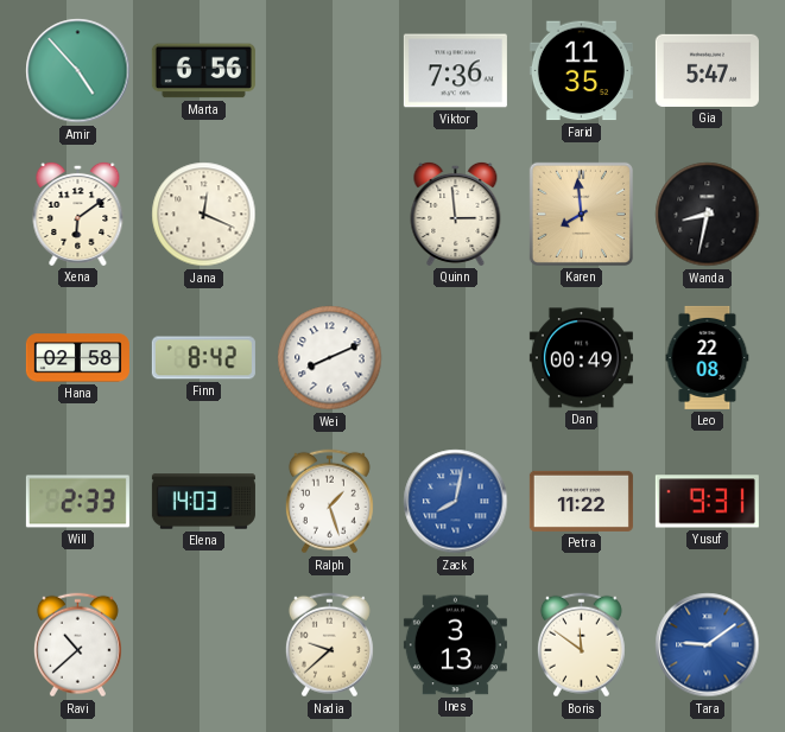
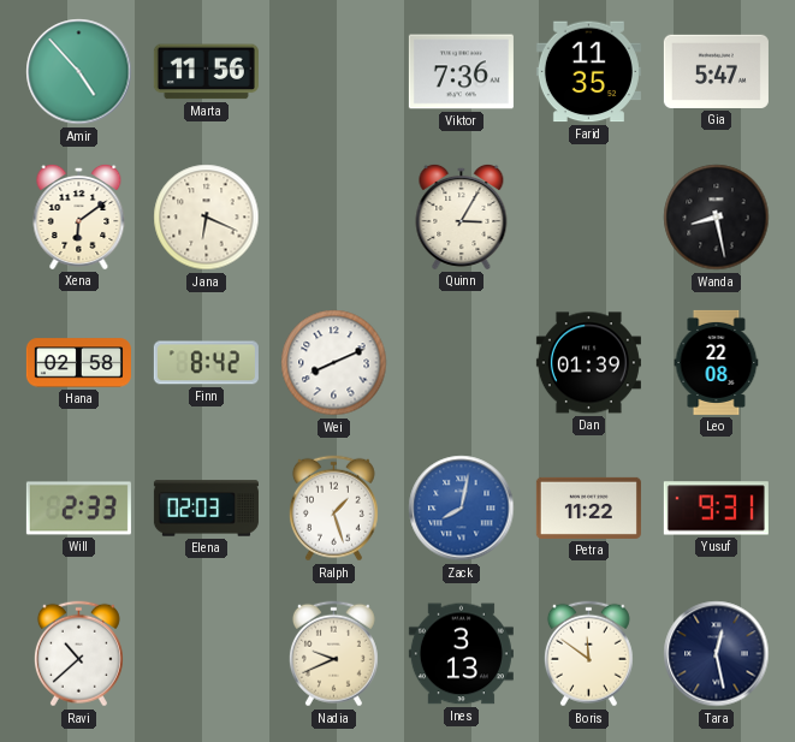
Marta: 6:56 -> 11:56
Jana: 12:19 -> 6:19
Quinn: 2:59 -> 3:05
Karen: 7:59 -> none
Wanda: 8:32 -> 8:28
Dan: 00:49 -> 01:39
Elena: 14:03 -> 02:03
Nadia: 9:38 -> 9:41
Tara: 9:09 -> 12:28
Tara dial: blue -> navy
